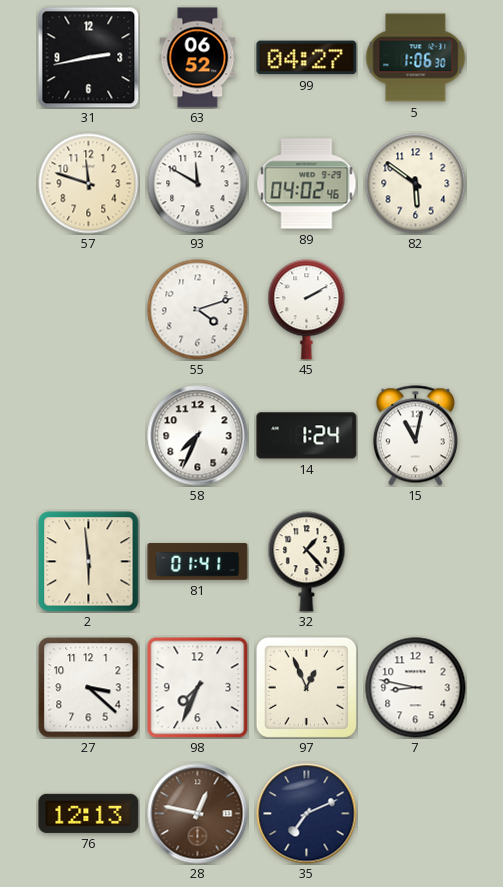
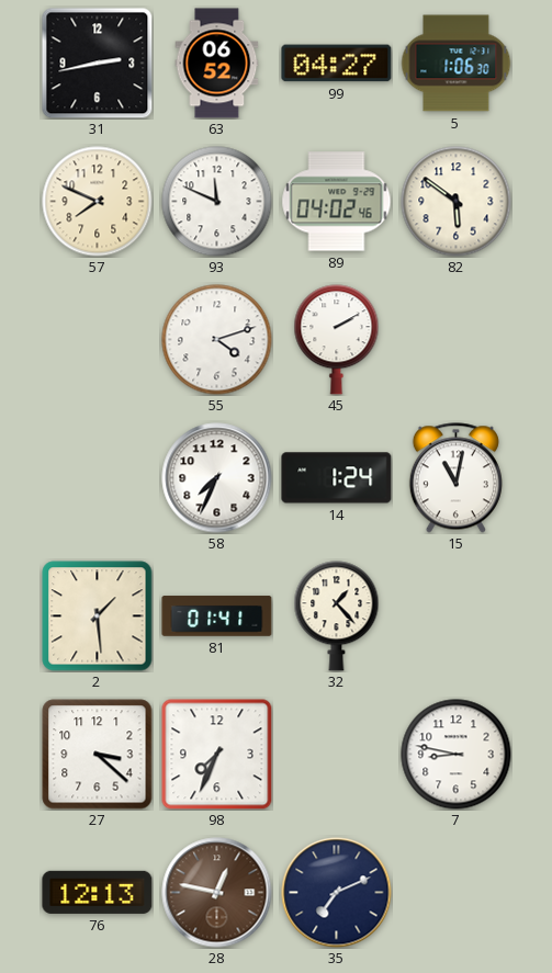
57: 11:48 -> 7:49
93: 11:50 -> 11:49
2: 5:59 -> 1:29
97: 12:56 -> none
